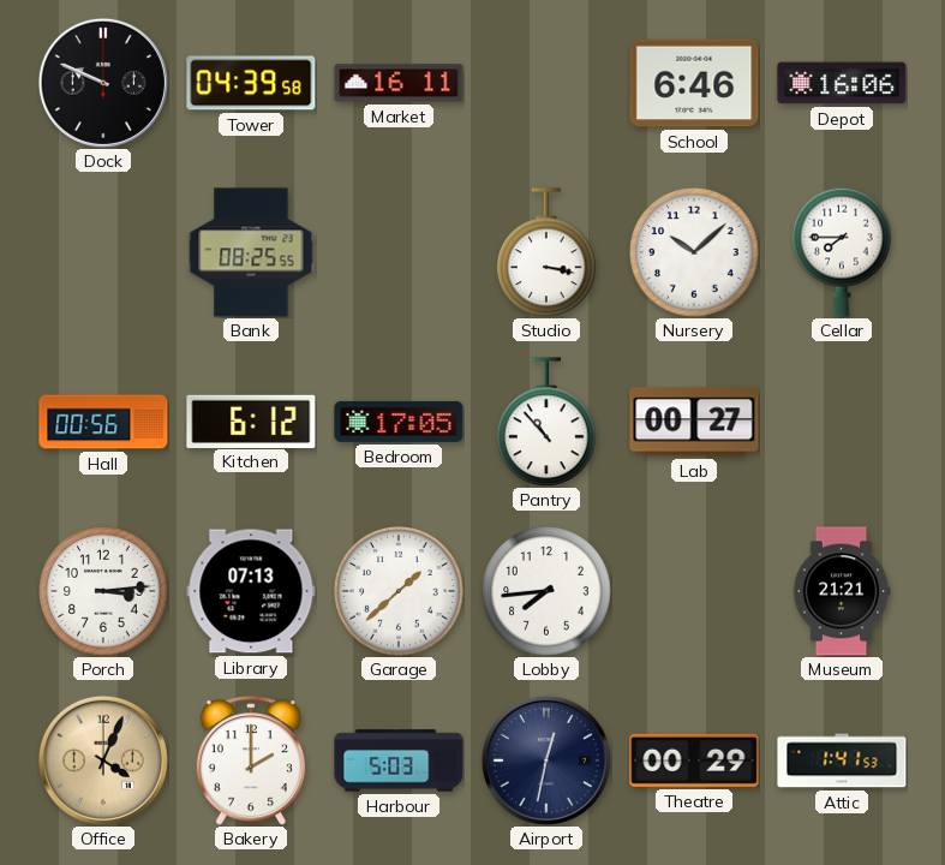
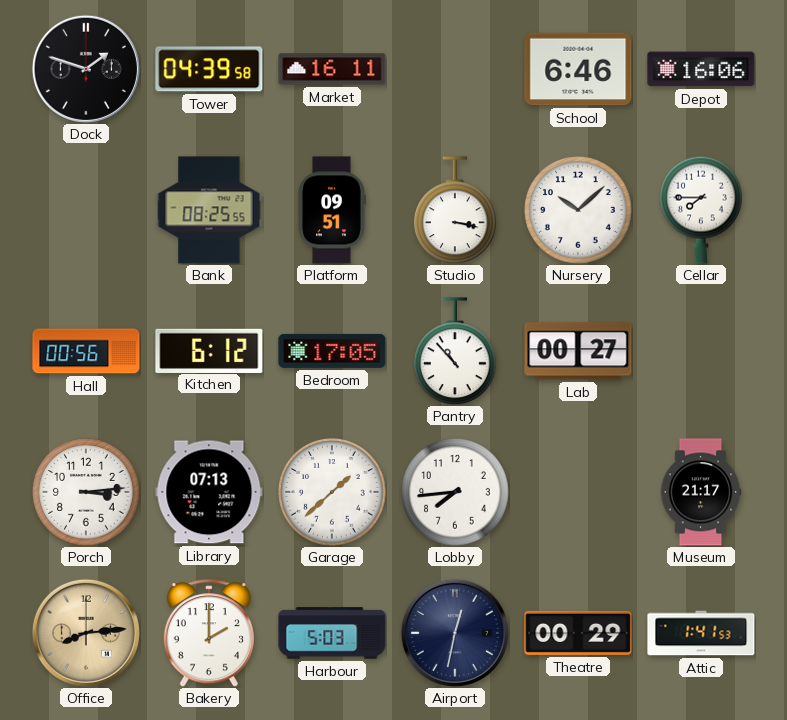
Dock: 9:49 -> 1:48
Platform: none -> 09:51
Museum: 21:21 -> 21:17
Office: 4:04 -> 8:14
